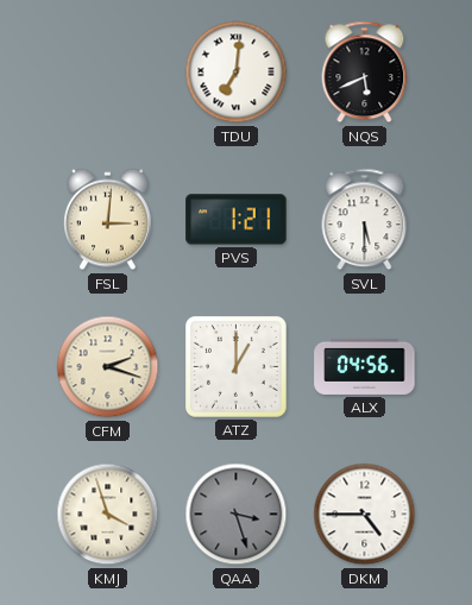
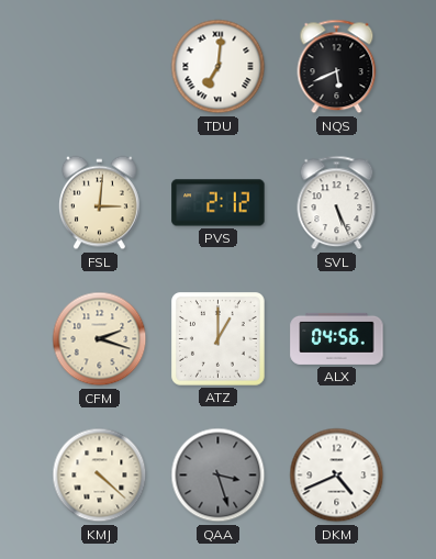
PVS: 1:21 -> 2:12
SVL: 5:30 -> 5:26
KMJ: 3:57 -> 4:22
DKM: 4:45 -> 4:41
